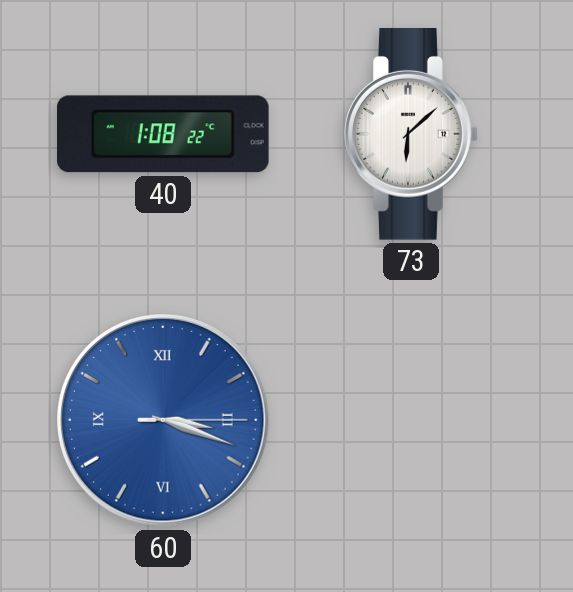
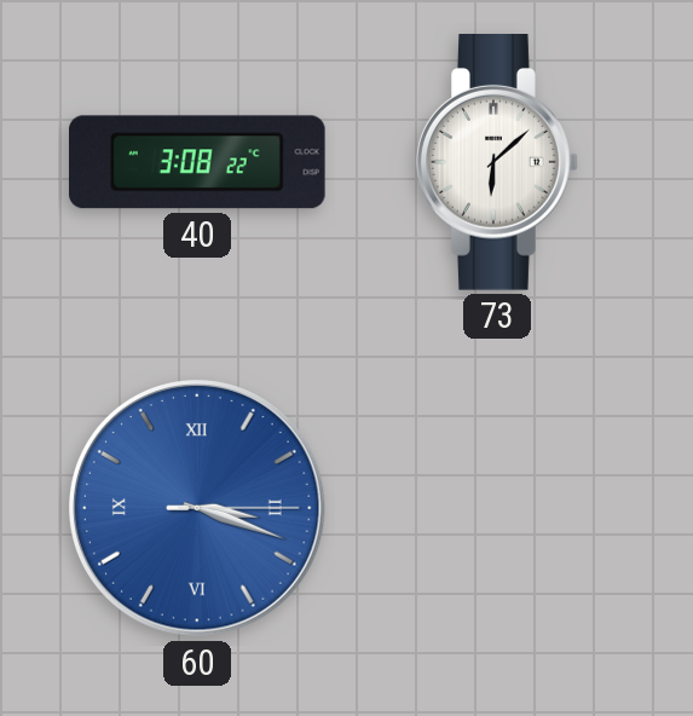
40: 1:08 -> 3:08
